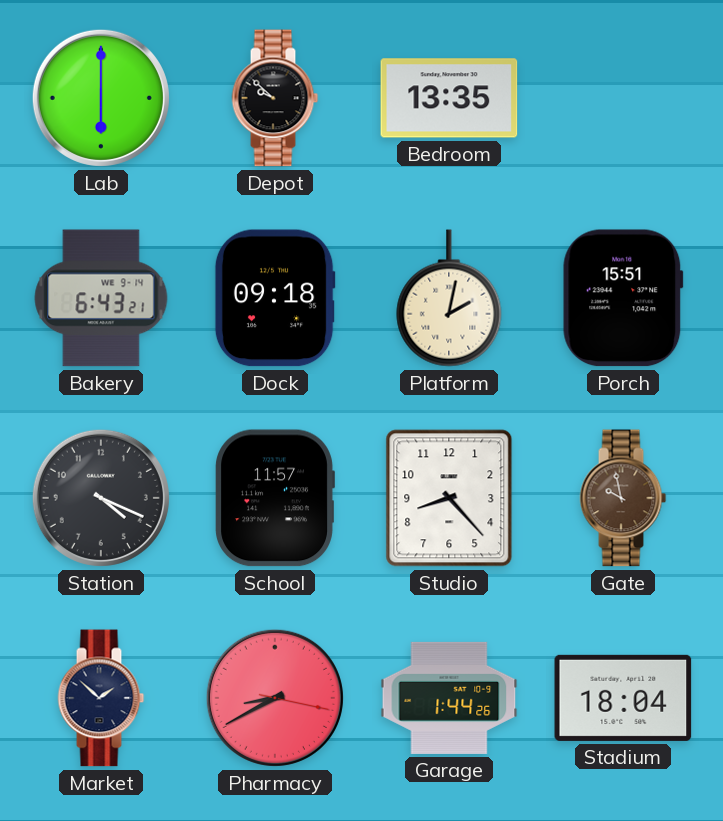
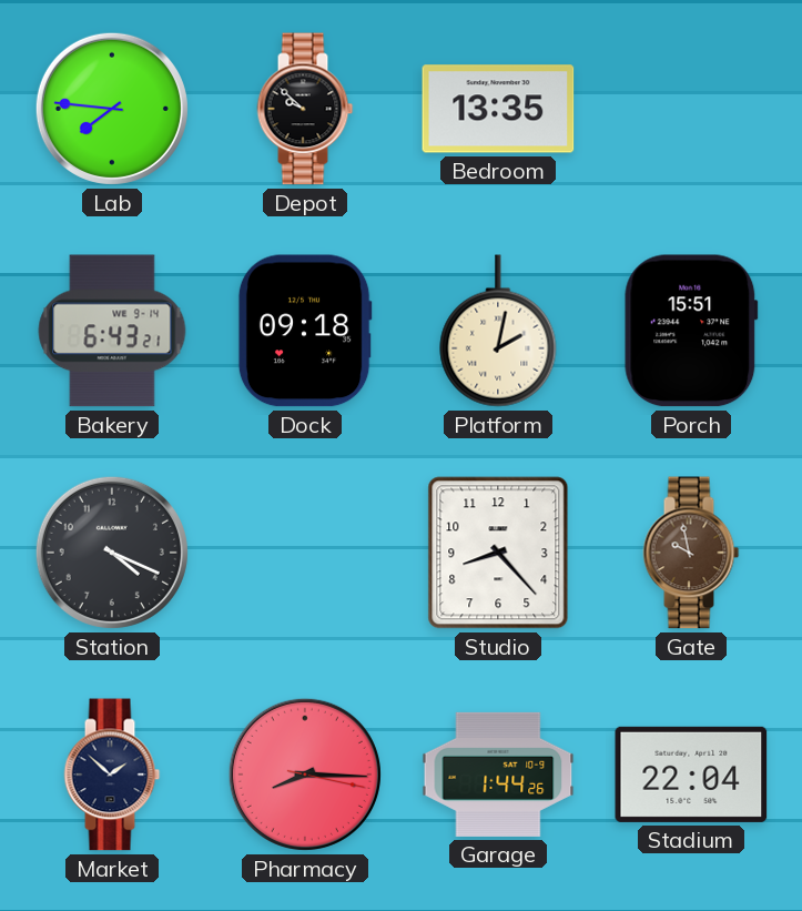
Lab: 6:00 -> 7:46
School: 11:57 -> none
Pharmacy: 8:40 -> 8:15
Stadium: 18:04 -> 22:04
